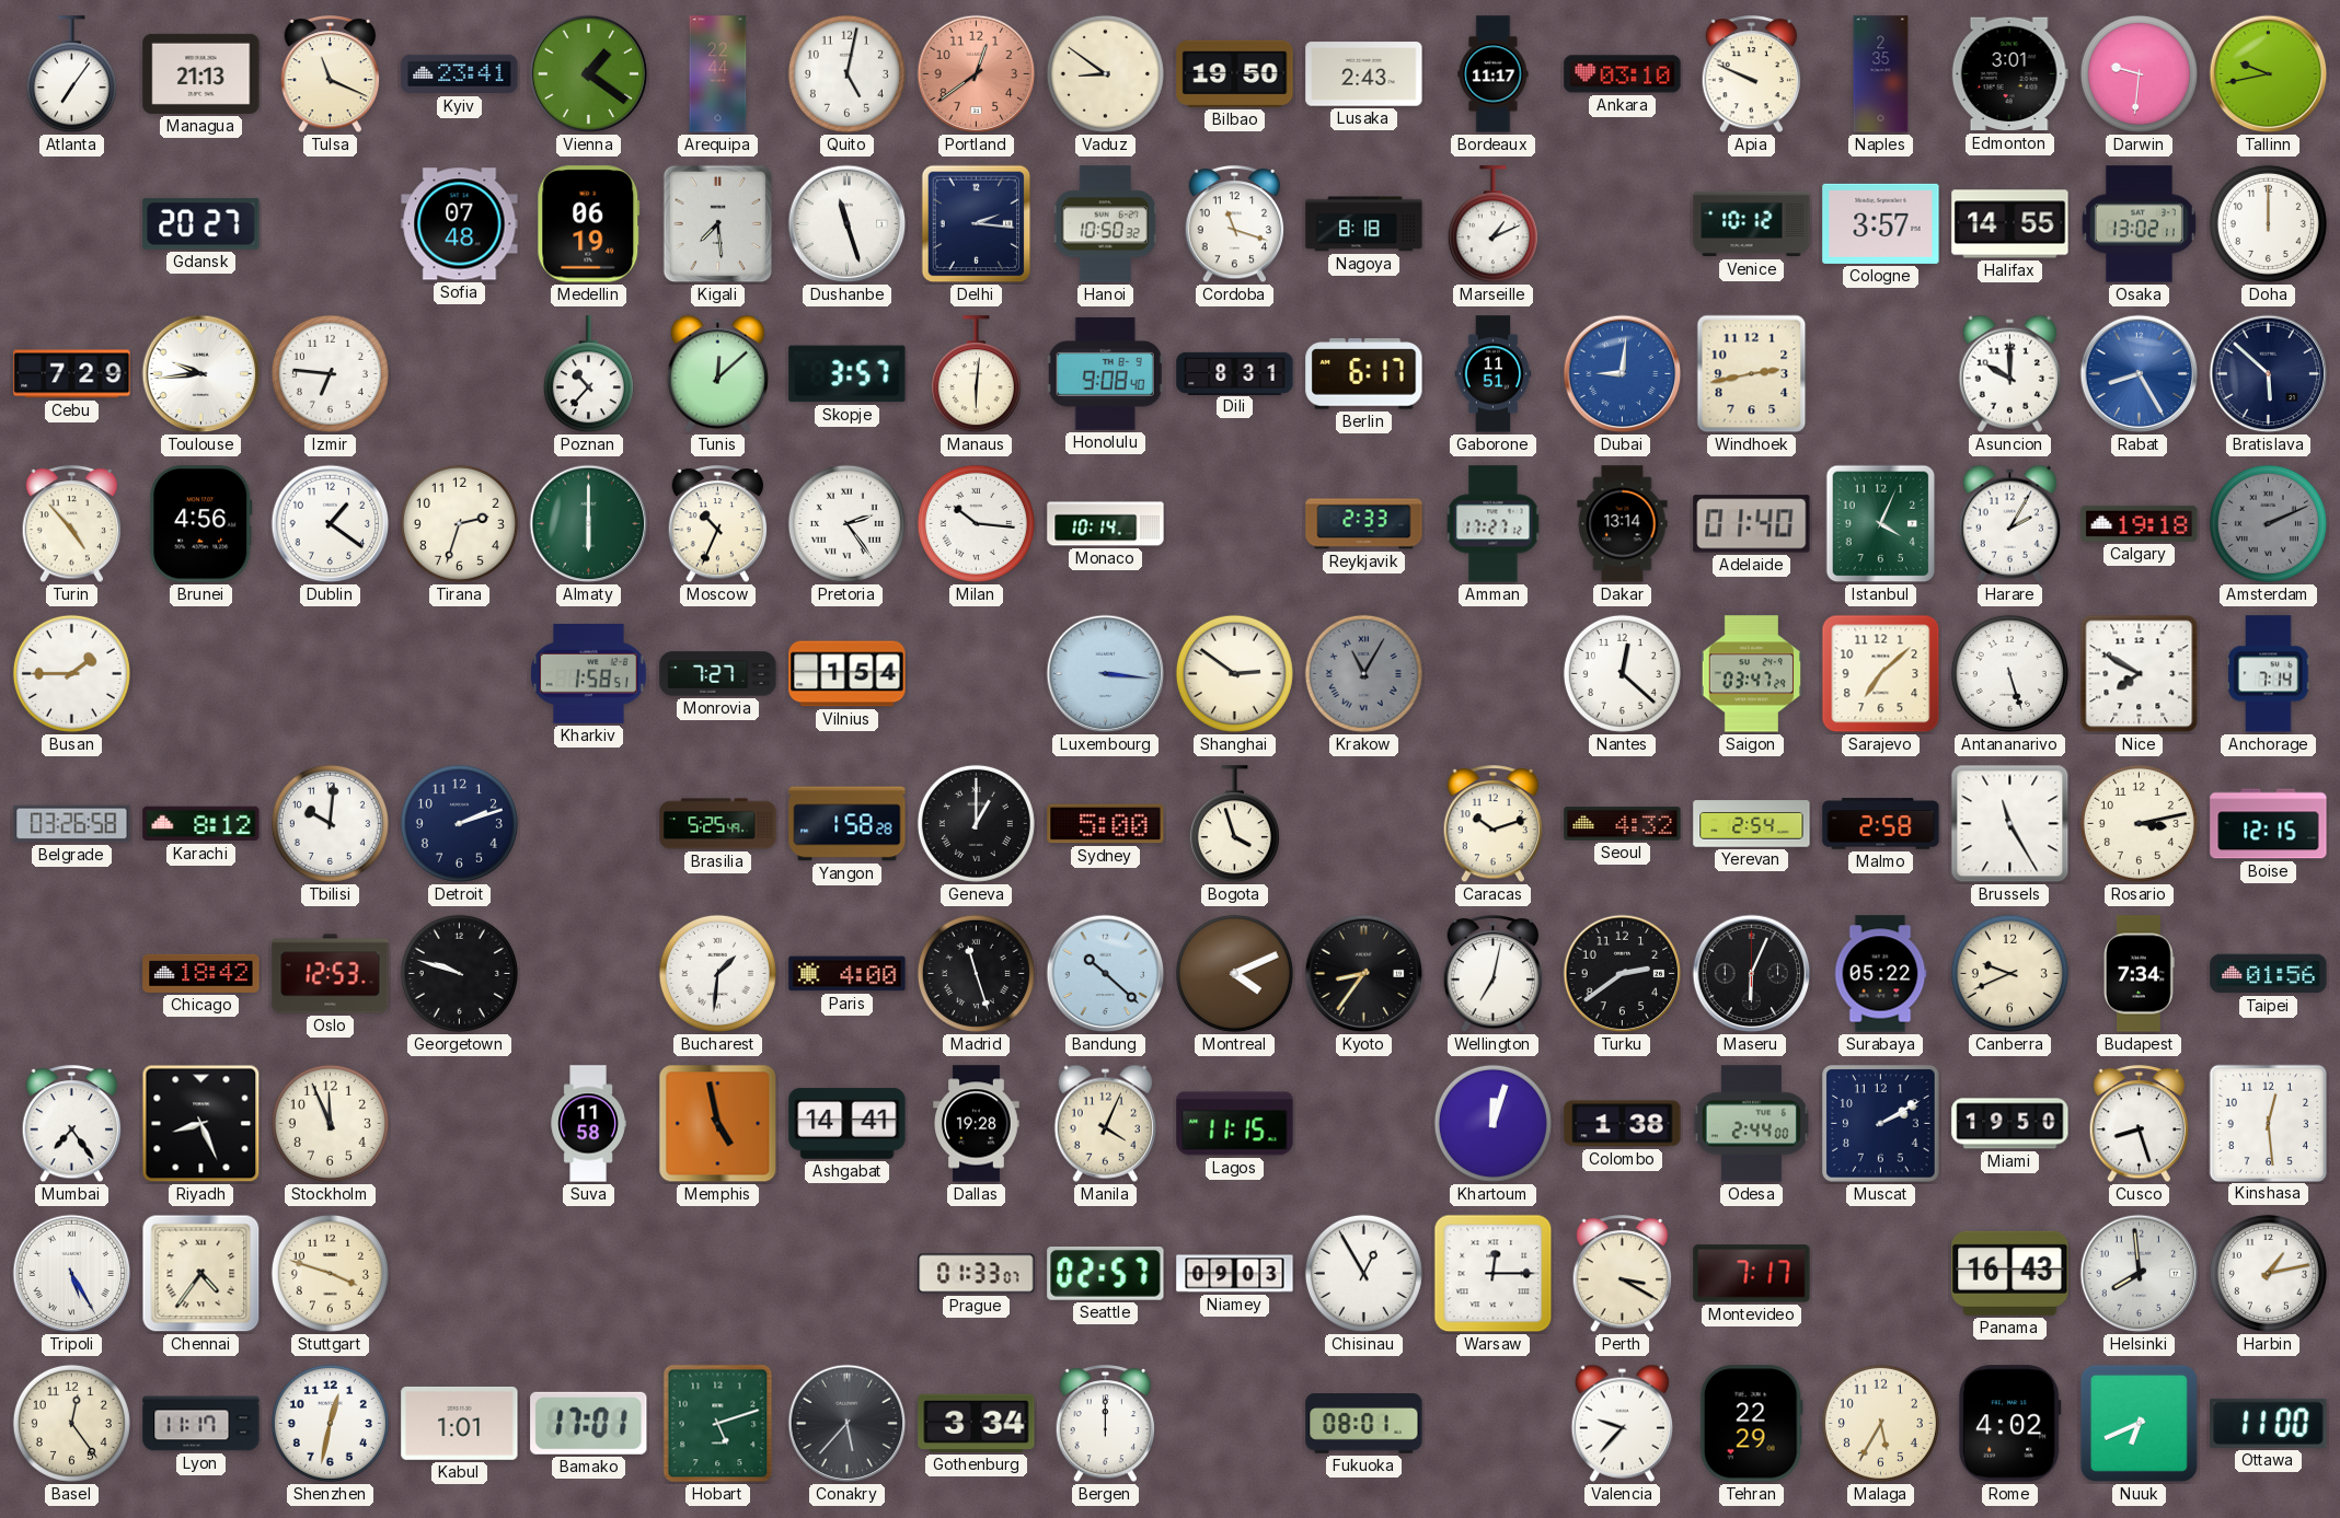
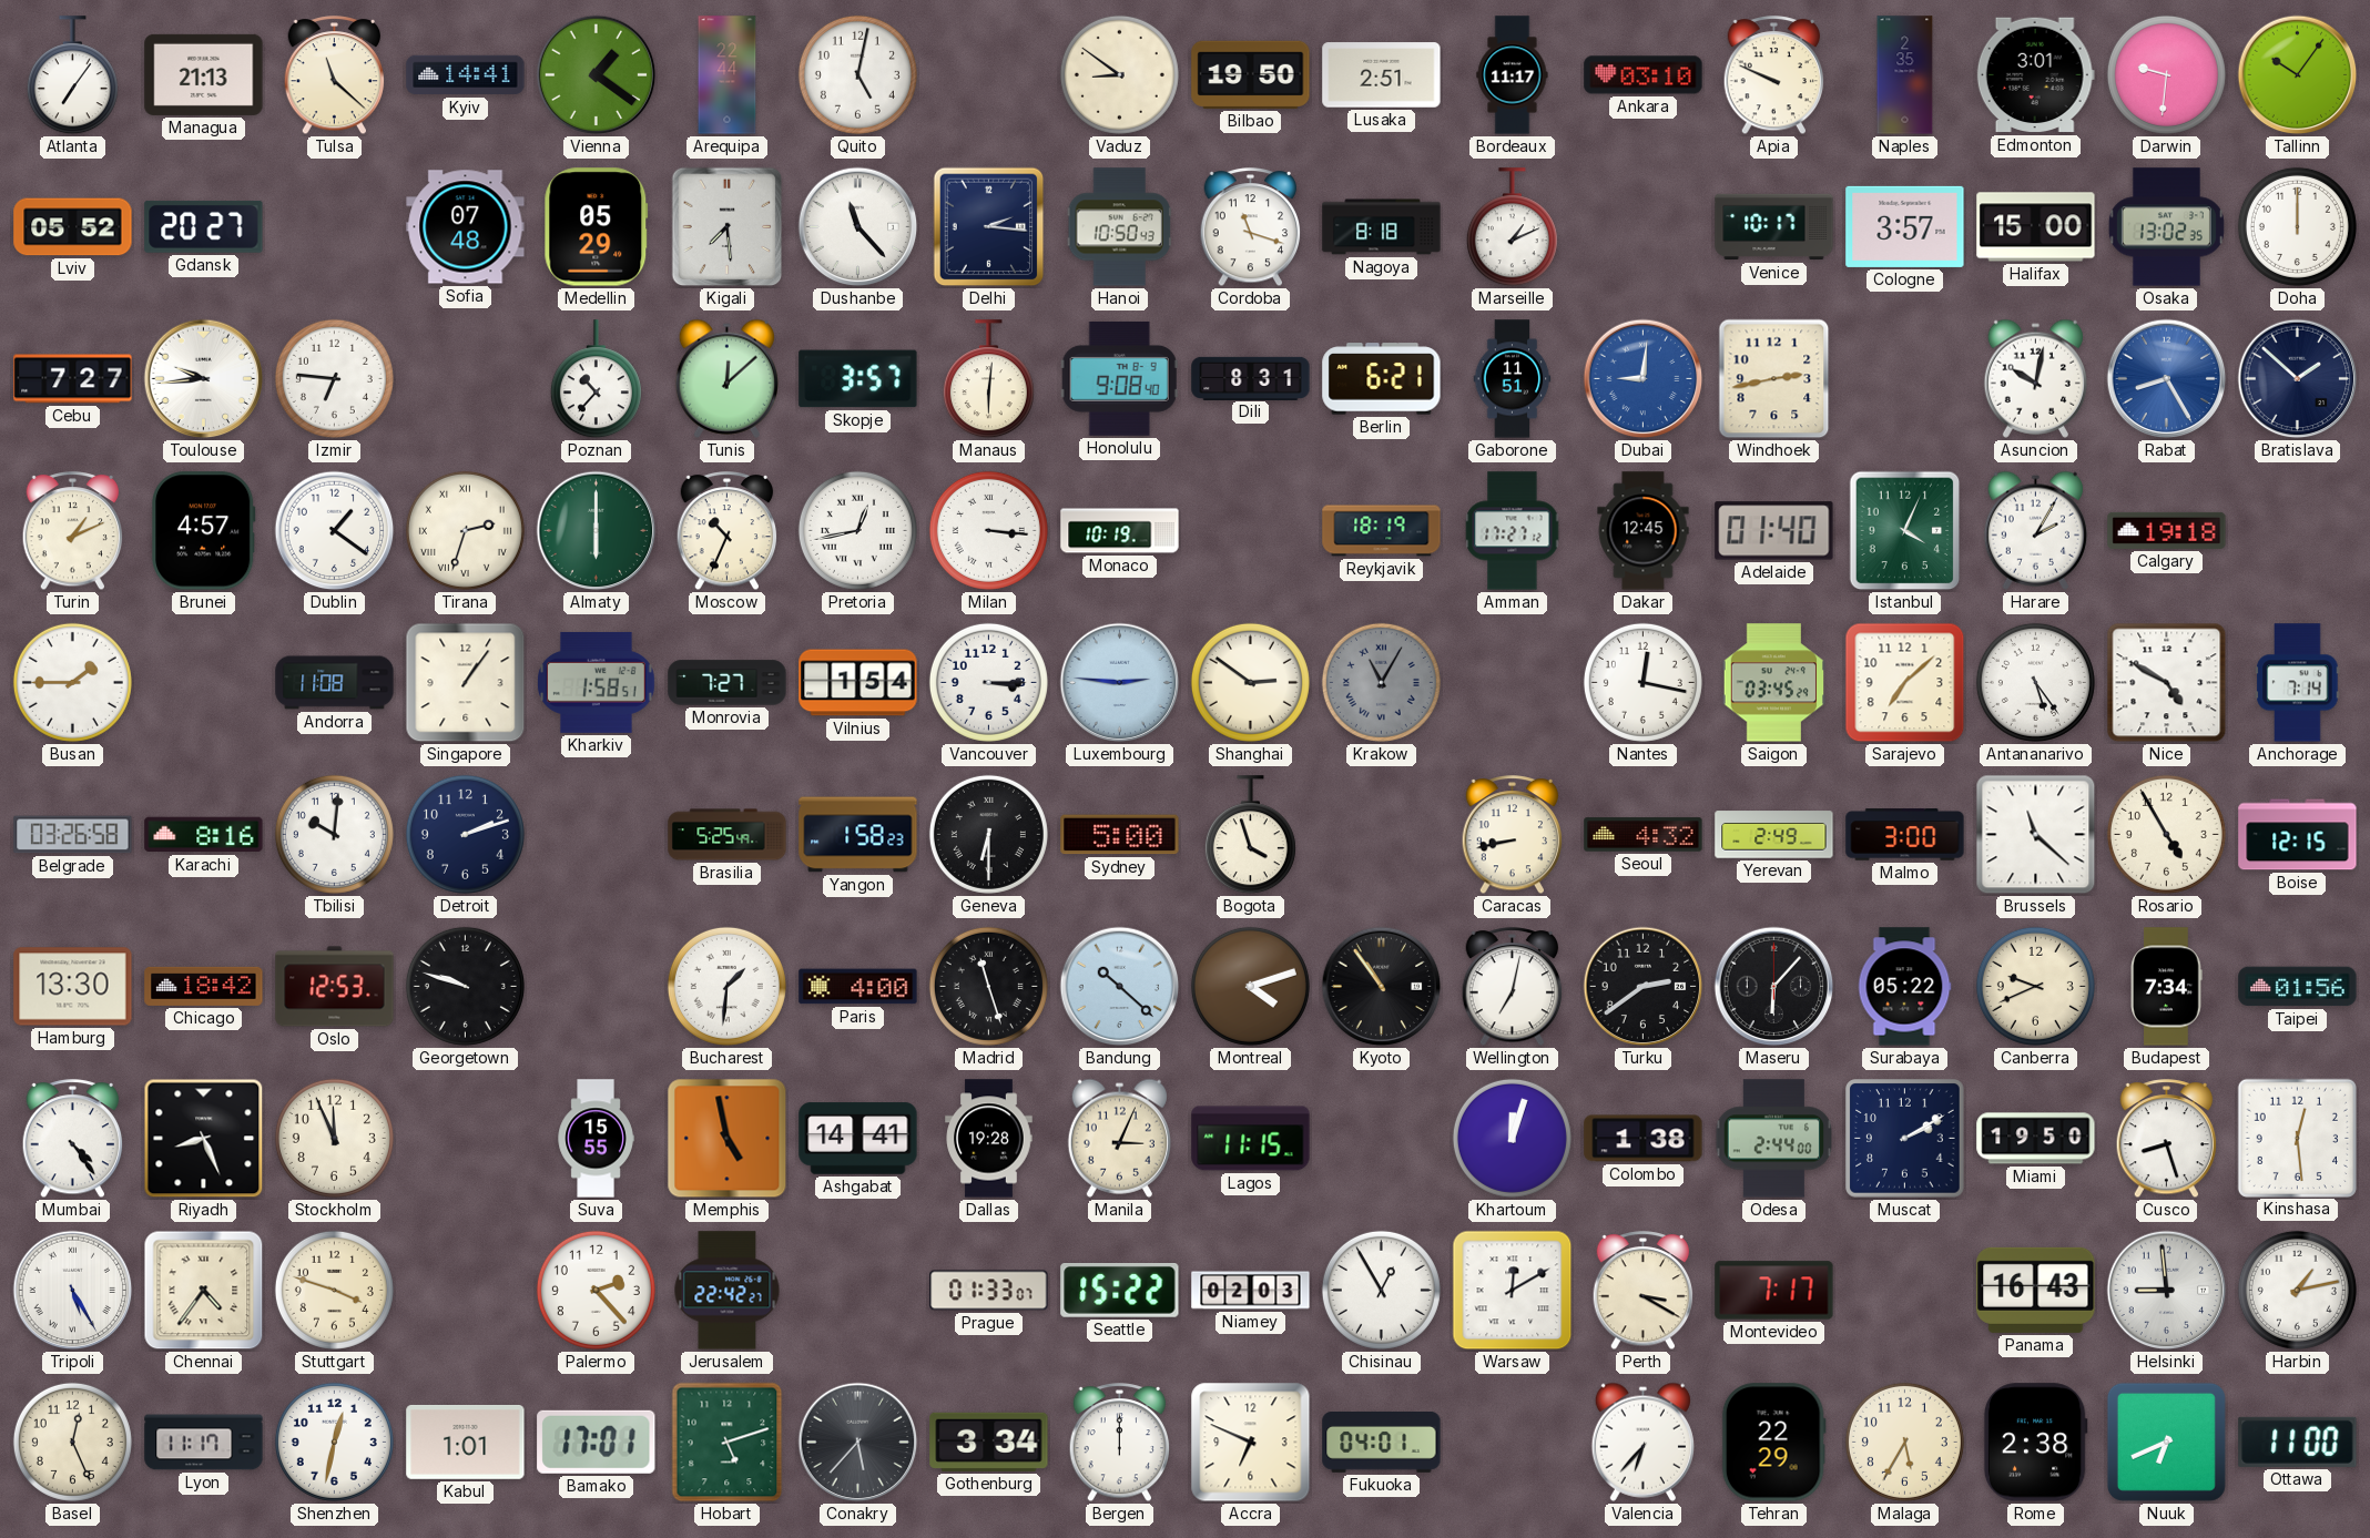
Tulsa: 11:19 -> 11:22
Kyiv: 23:41 -> 14:41
Portland: 12:39 -> none
Lusaka: 2:43 -> 2:51
Tallinn: 9:43 -> 10:06
Lviv: none -> 05:52
Medellin: 06:19 -> 05:29
Dushanbe: 11:27 -> 11:23
Hanoi: 10:50:32 -> 10:50:43
Venice: 10:12 -> 10:17
Halifax: 14:55 -> 15:00
Osaka: 13:02:11 -> 13:02:35
Cebu: 7:29 -> 7:27
Berlin: 6:17 -> 6:21
Asuncion: 10:00 -> 10:02
Bratislava: 5:52 -> 1:52
Turin: 4:53 -> 1:11
Brunei: 4:56 -> 4:57
Tirana numerals: Arabic -> Roman
Pretoria: 2:24 -> 12:43
Milan: 10:16 -> 3:16
Monaco: 10:14 -> 10:19
Reykjavik: 2:33 -> 18:19
Dakar: 13:14 -> 12:45
Amsterdam: 2:11 -> none
Andorra: none -> 11:08
Singapore: none -> 1:06
Vancouver: none -> 3:15
Luxembourg: 3:16 -> 2:46
Nantes: 12:22 -> 12:17
Saigon: 03:47 -> 03:45
Antananarivo: 5:27 -> 5:24
Nice: 7:50 -> 4:50
Karachi: 8:12 -> 8:16
Yangon: 1:58:28 -> 1:58:23
Geneva: 1:00 -> 6:30
Caracas: 10:12 -> 8:43
Yerevan: 2:54 -> 2:49
Malmo: 2:58 -> 3:00
Brussels: 11:25 -> 11:22
Rosario: 3:13 -> 4:55
Hamburg: none -> 13:30
Montreal: 4:11 -> 4:12
Kyoto: 8:36 -> 10:54
Maseru: 6:04 -> 6:07
Mumbai: 7:24 -> 4:24
Suva: 11:58 -> 15:55
Manila: 4:04 -> 3:04
Palermo: none -> 2:23
Jerusalem: none -> 22:42
Seattle: 02:57 -> 15:22
Niamey: 09:03 -> 02:03
Warsaw: 12:15 -> 12:10
Helsinki: 7:59 -> 8:59
Basel: 12:24 -> 12:26
Accra: none -> 6:49
Fukuoka: 08:01 -> 04:01
Valencia: 9:37 -> 6:37
Rome: 4:02 -> 2:38
